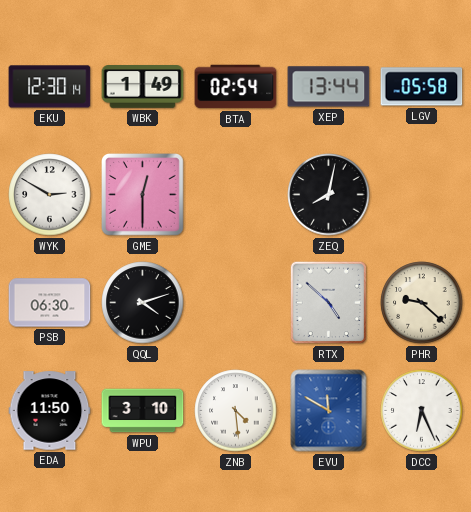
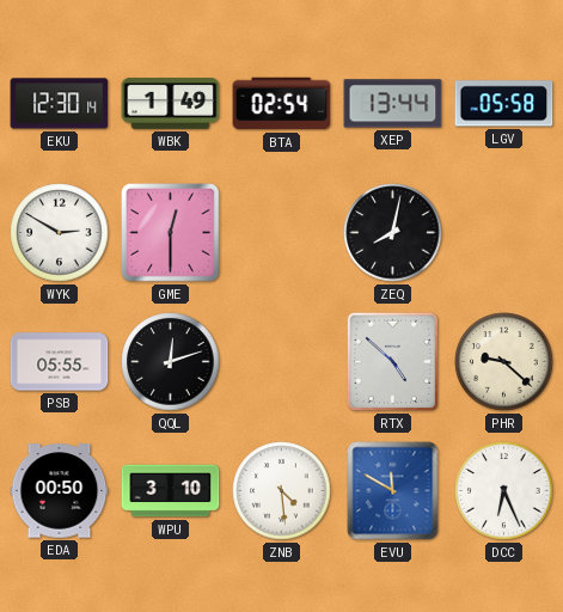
PSB: 06:30 -> 05:55
QQL: 4:12 -> 12:12
EDA: 11:50 -> 00:50
